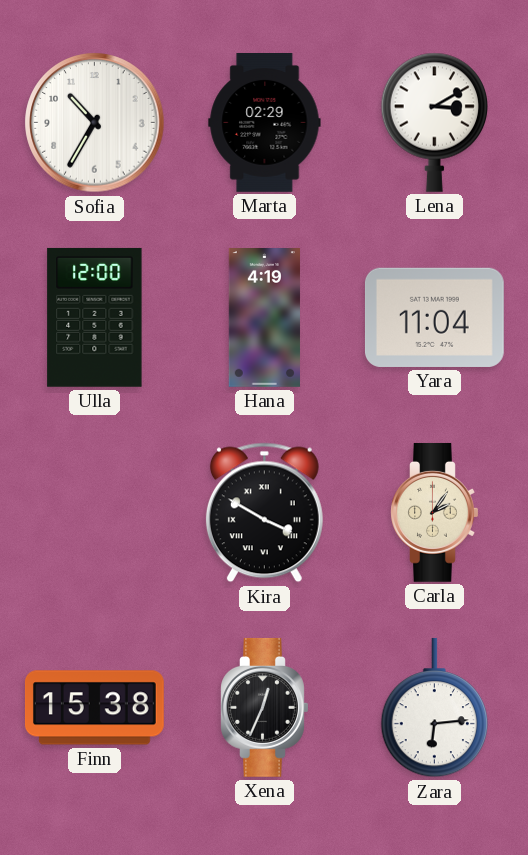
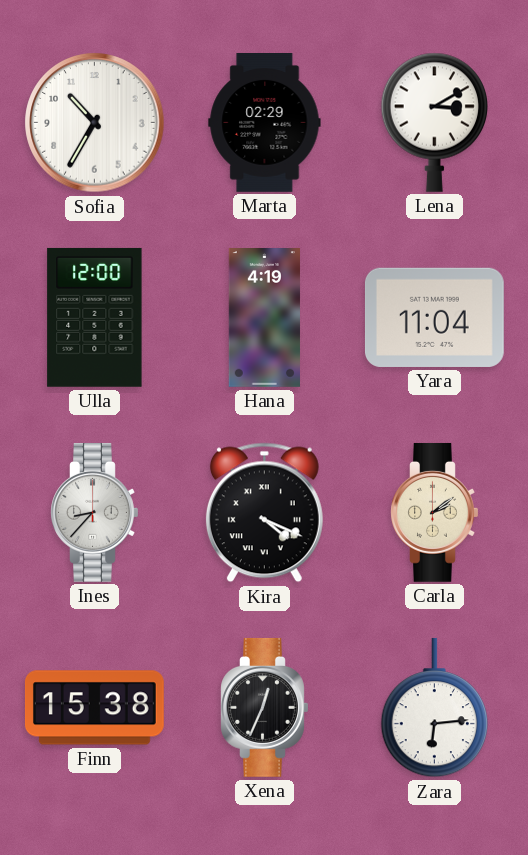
Ines: none -> 8:37
Kira: 3:50 -> 4:19
Carla: 2:06 -> 2:09
